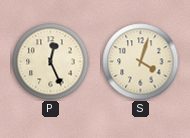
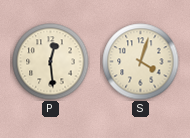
P: 12:26 -> 12:29
